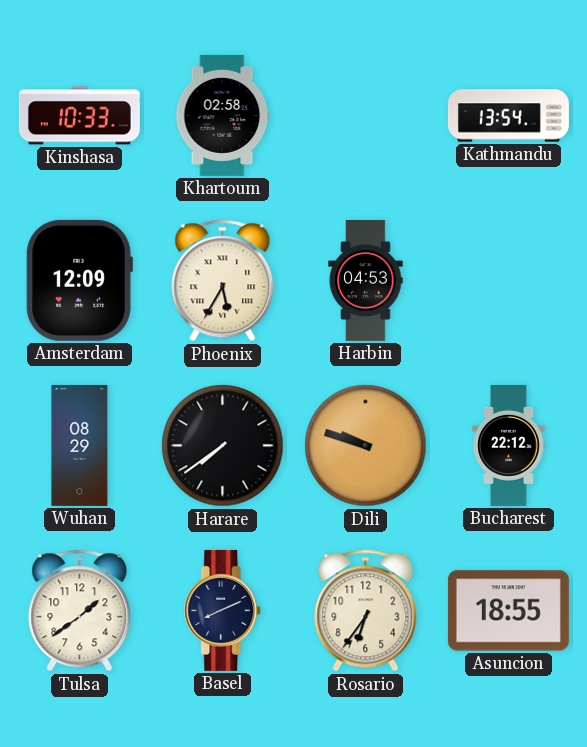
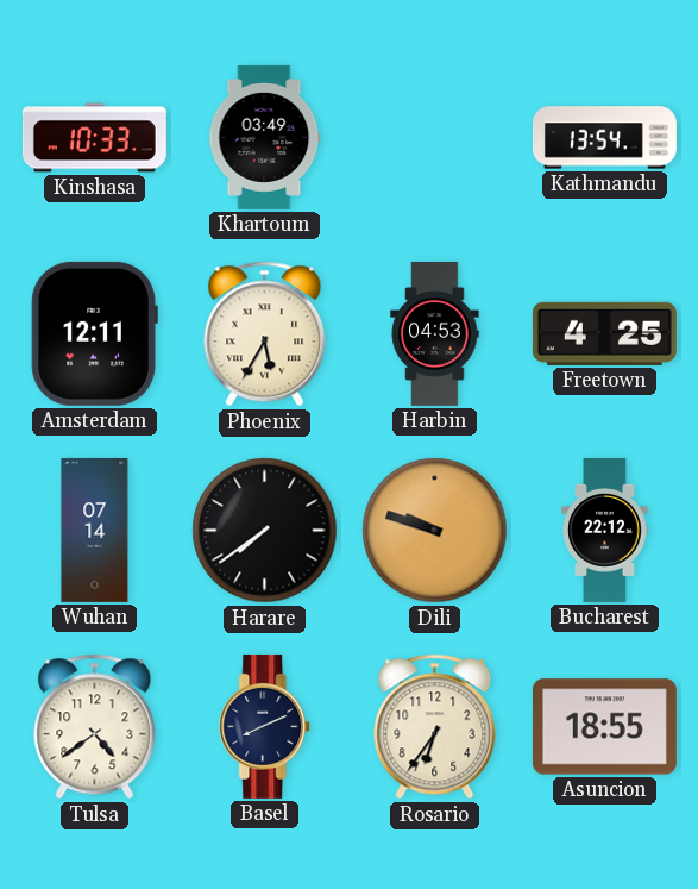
Khartoum: 02:58 -> 03:49
Amsterdam: 12:09 -> 12:11
Freetown: none -> 4:25
Wuhan: 08:29 -> 07:14
Tulsa: 1:39 -> 4:39
